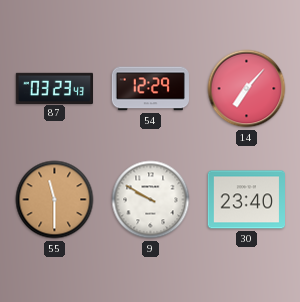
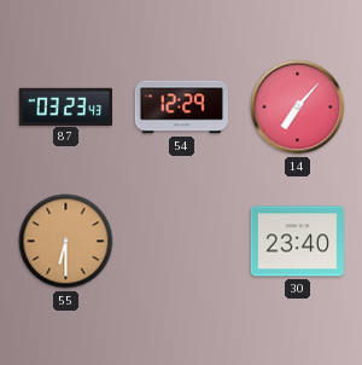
55: 11:30 -> 6:30
9: 9:50 -> none
